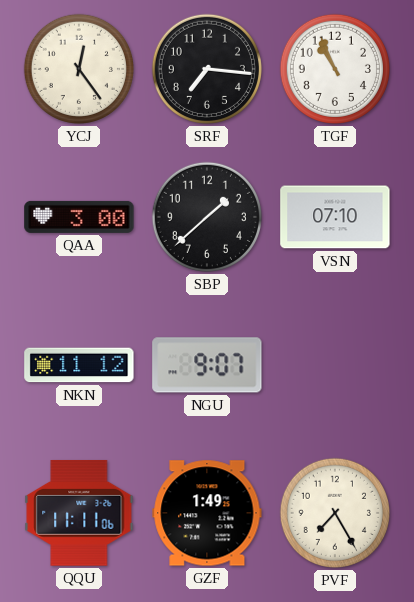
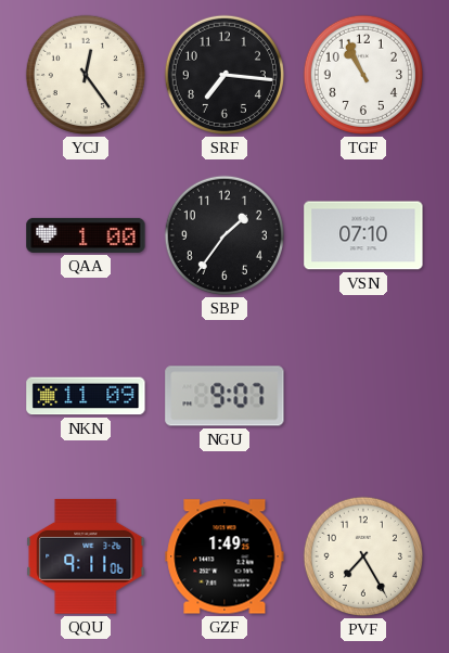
QAA: 3:00 -> 1:00
SBP: 1:38 -> 1:36
NKN: 11:12 -> 11:09
QQU: 11:11 -> 9:11
